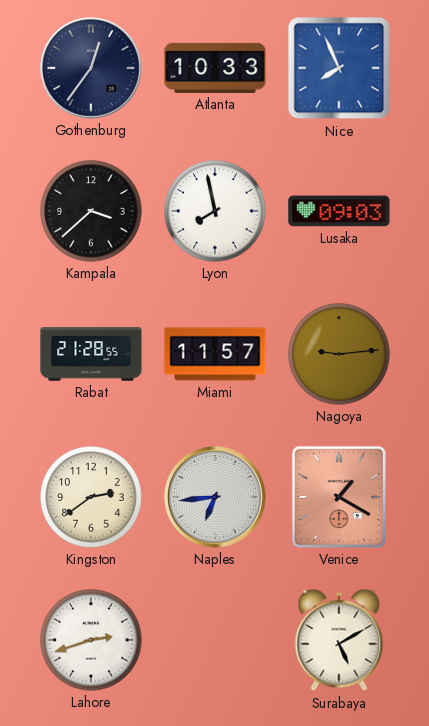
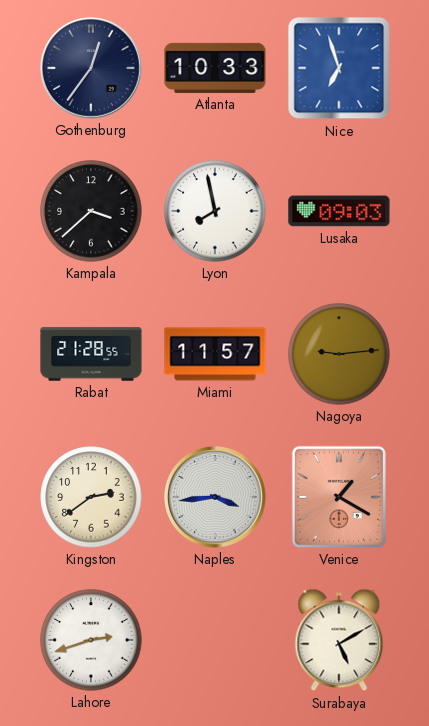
Nice: 7:56 -> 6:57
Naples: 6:44 -> 3:44
